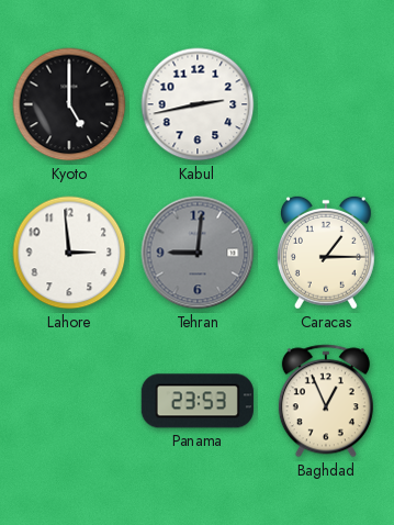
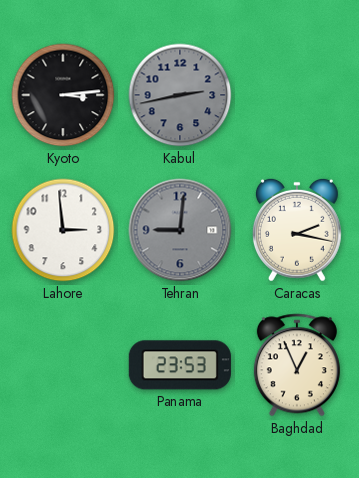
Kyoto: 5:00 -> 3:14
Kabul dial: white -> grey
Caracas: 1:15 -> 2:17
